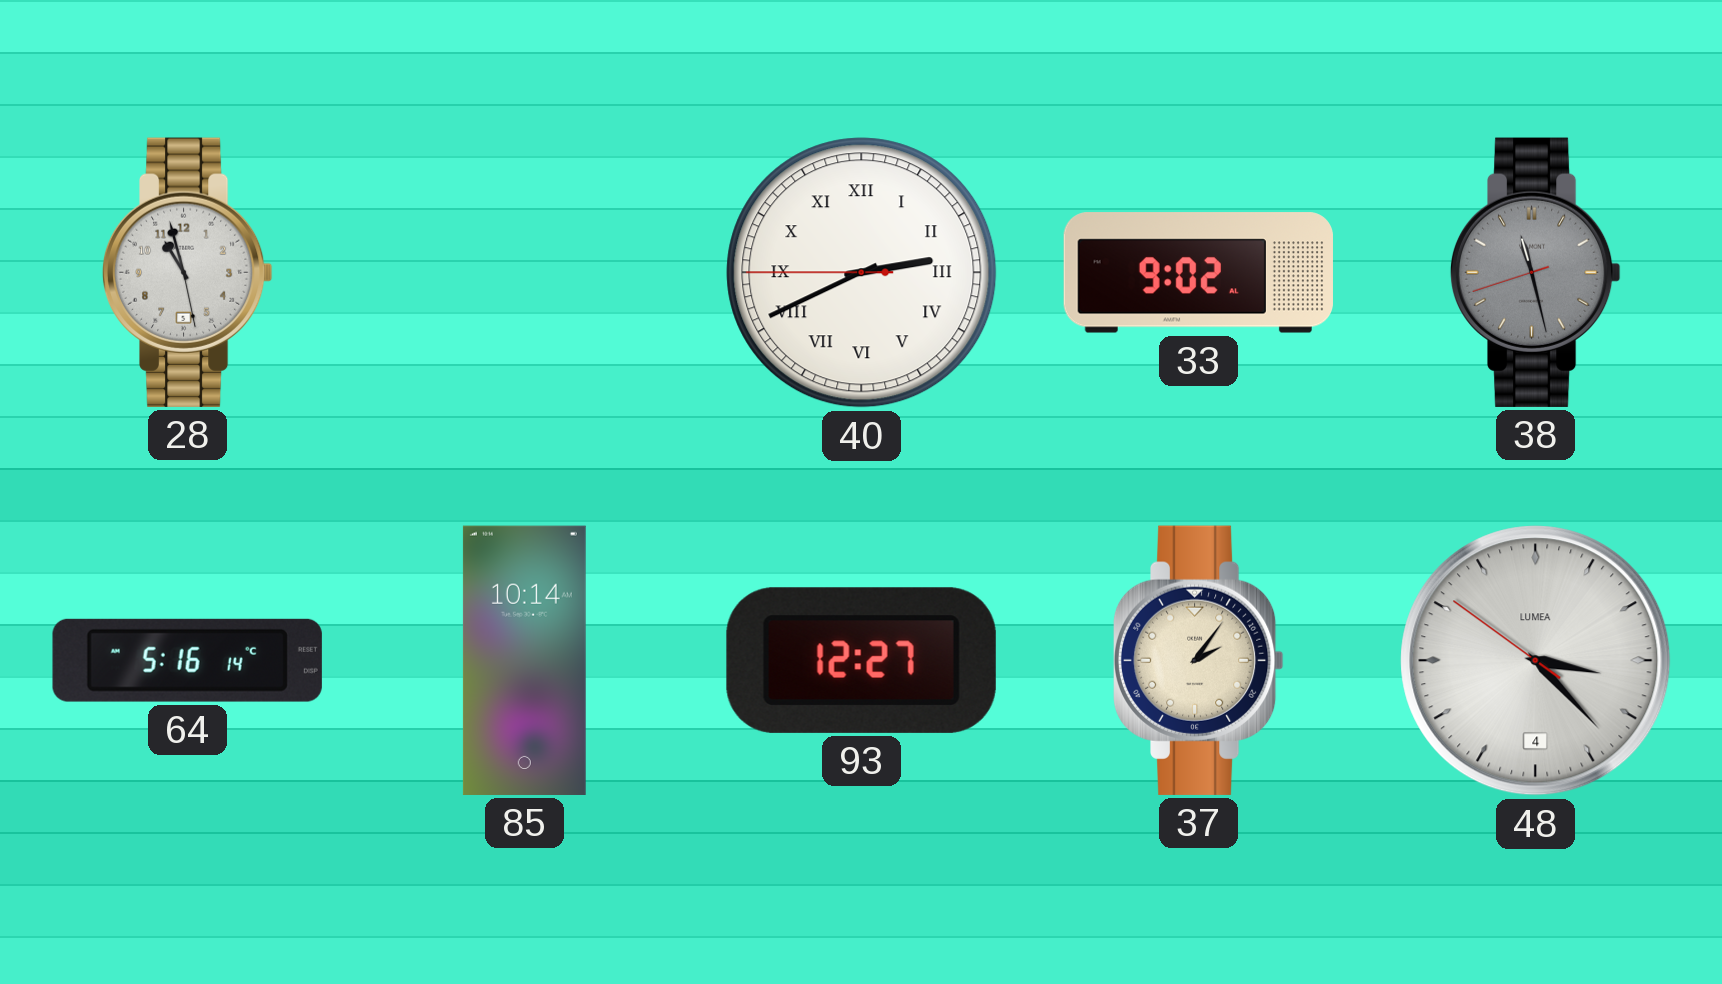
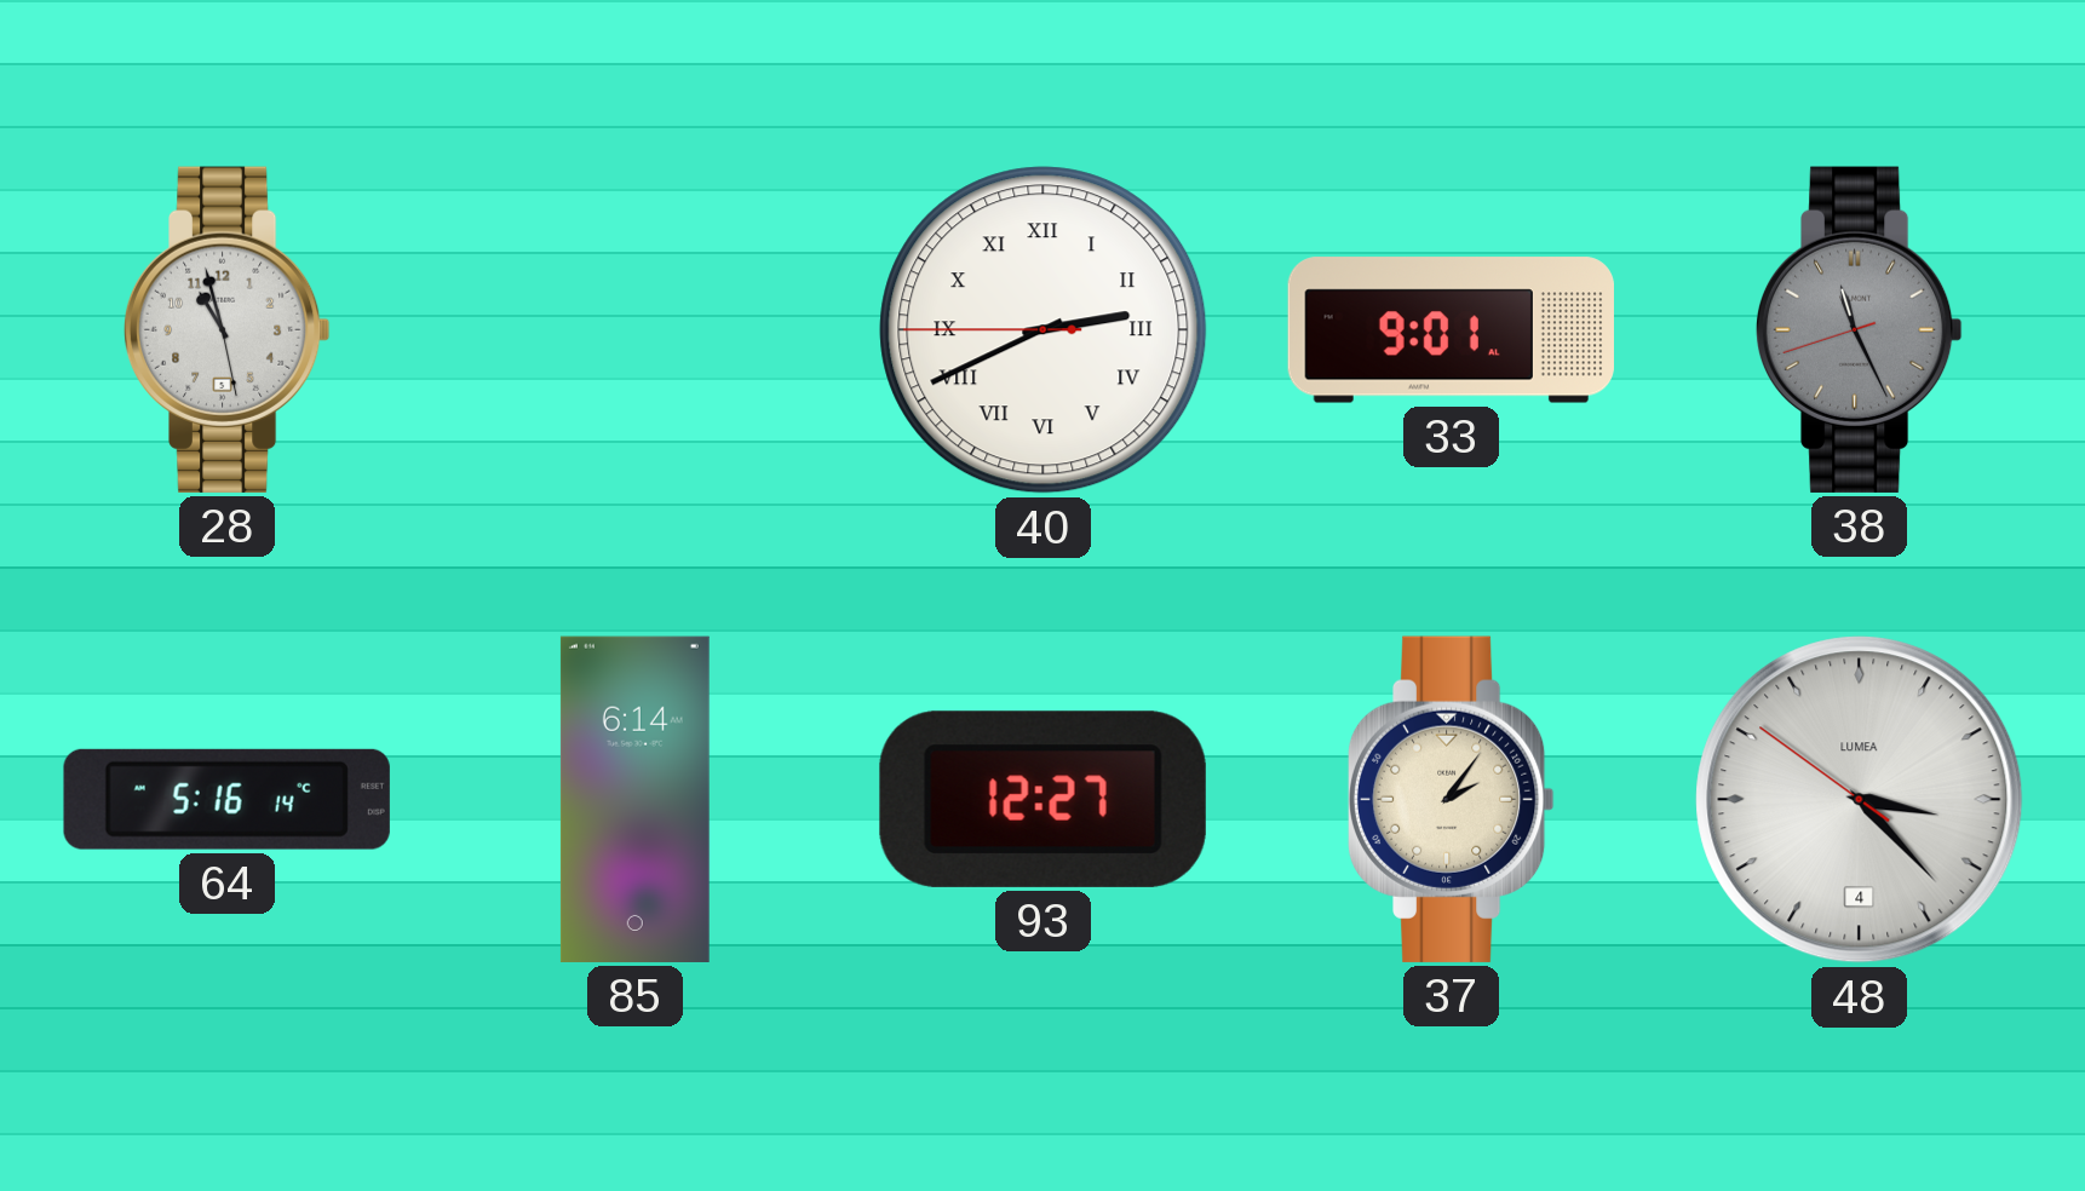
33: 9:02 -> 9:01
38: 11:27 -> 11:25
85: 10:14 -> 6:14
